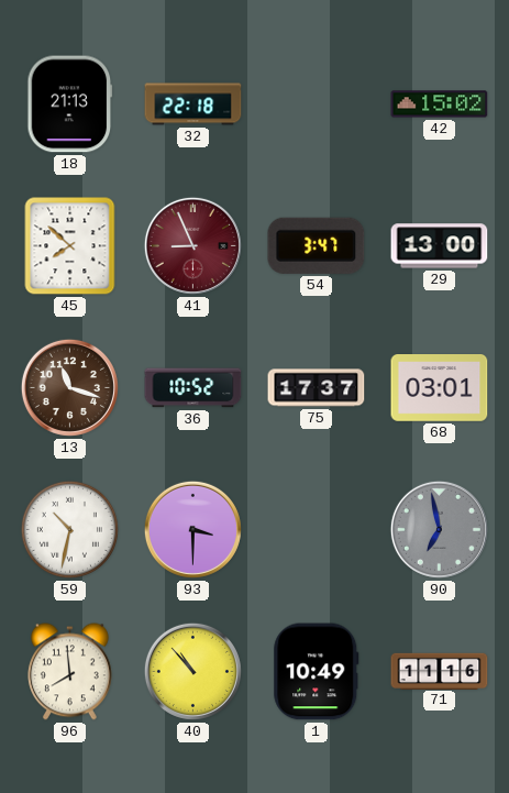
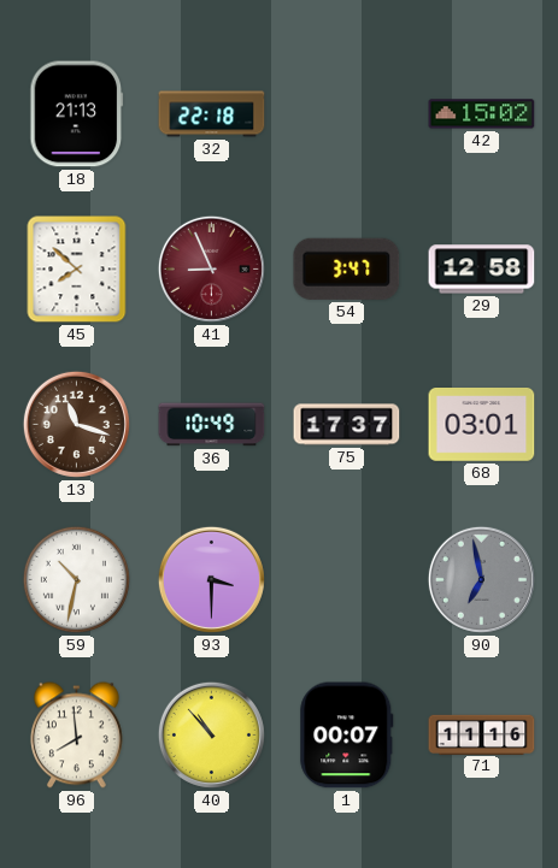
29: 13:00 -> 12:58
36: 10:52 -> 10:49
1: 10:49 -> 00:07
